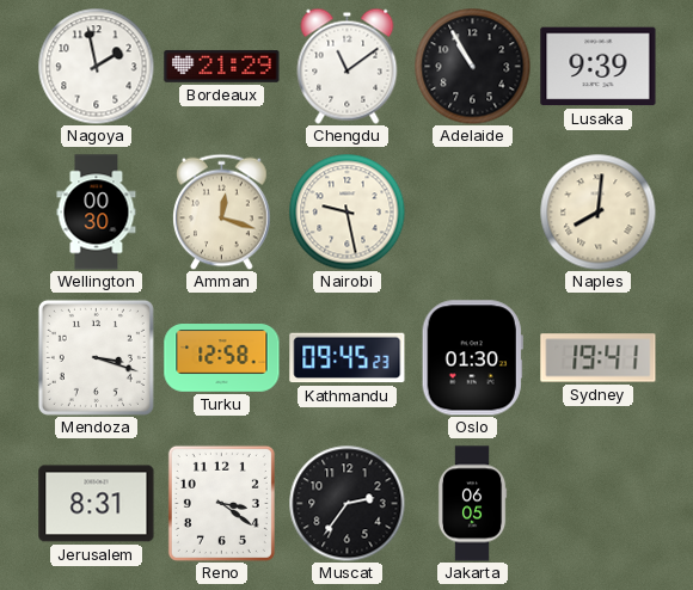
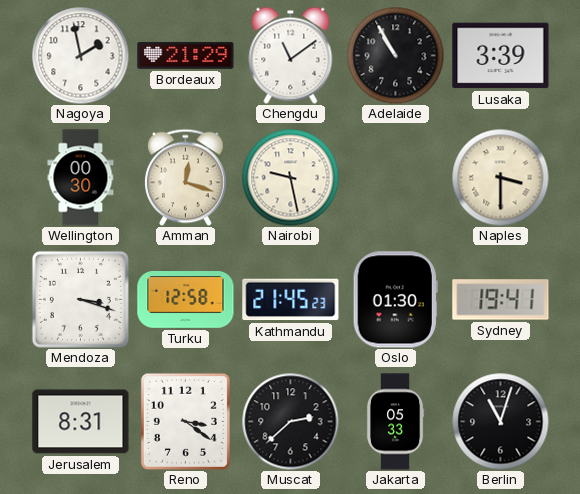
Lusaka: 9:39 -> 3:39
Naples: 8:01 -> 3:30
Kathmandu: 09:45 -> 21:45
Muscat: 2:36 -> 2:38
Jakarta: 06:05 -> 05:33
Berlin: none -> 11:03
